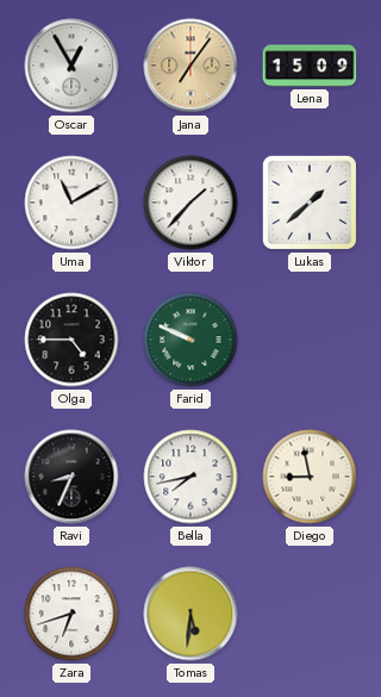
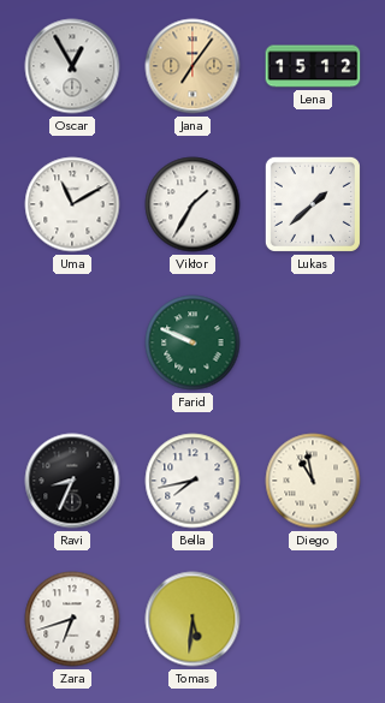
Lena: 15:09 -> 15:12
Viktor: 1:37 -> 1:35
Olga: 4:45 -> none
Diego: 8:58 -> 10:58
